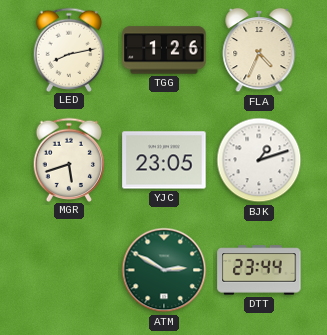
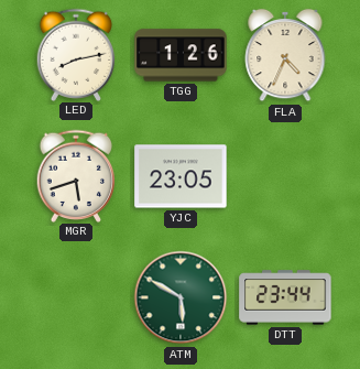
BJK: 1:12 -> none
ATM: 2:50 -> 5:50
